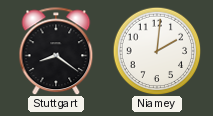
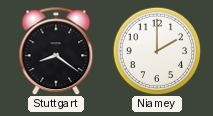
Niamey: 2:01 -> 2:00
